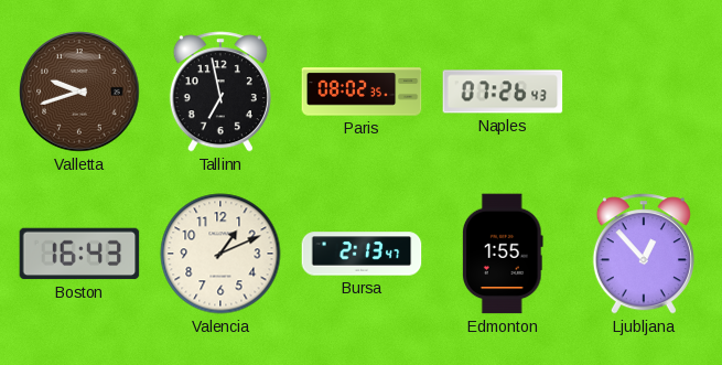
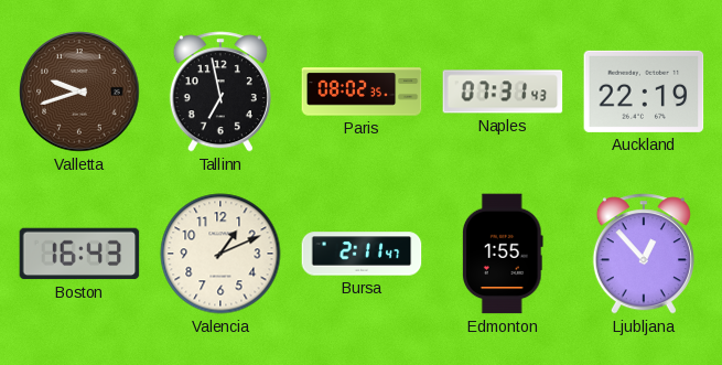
Naples: 07:26 -> 07:31
Auckland: none -> 22:19
Bursa: 2:13 -> 2:11
